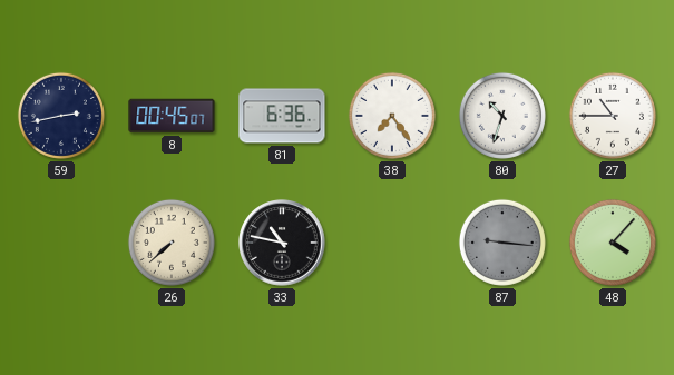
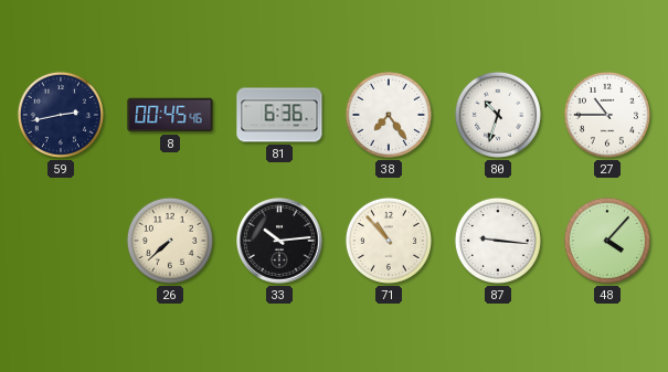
8: 00:45:07 -> 00:45:46
33: 10:47 -> 10:14
71: none -> 10:53
87 dial: grey -> white
